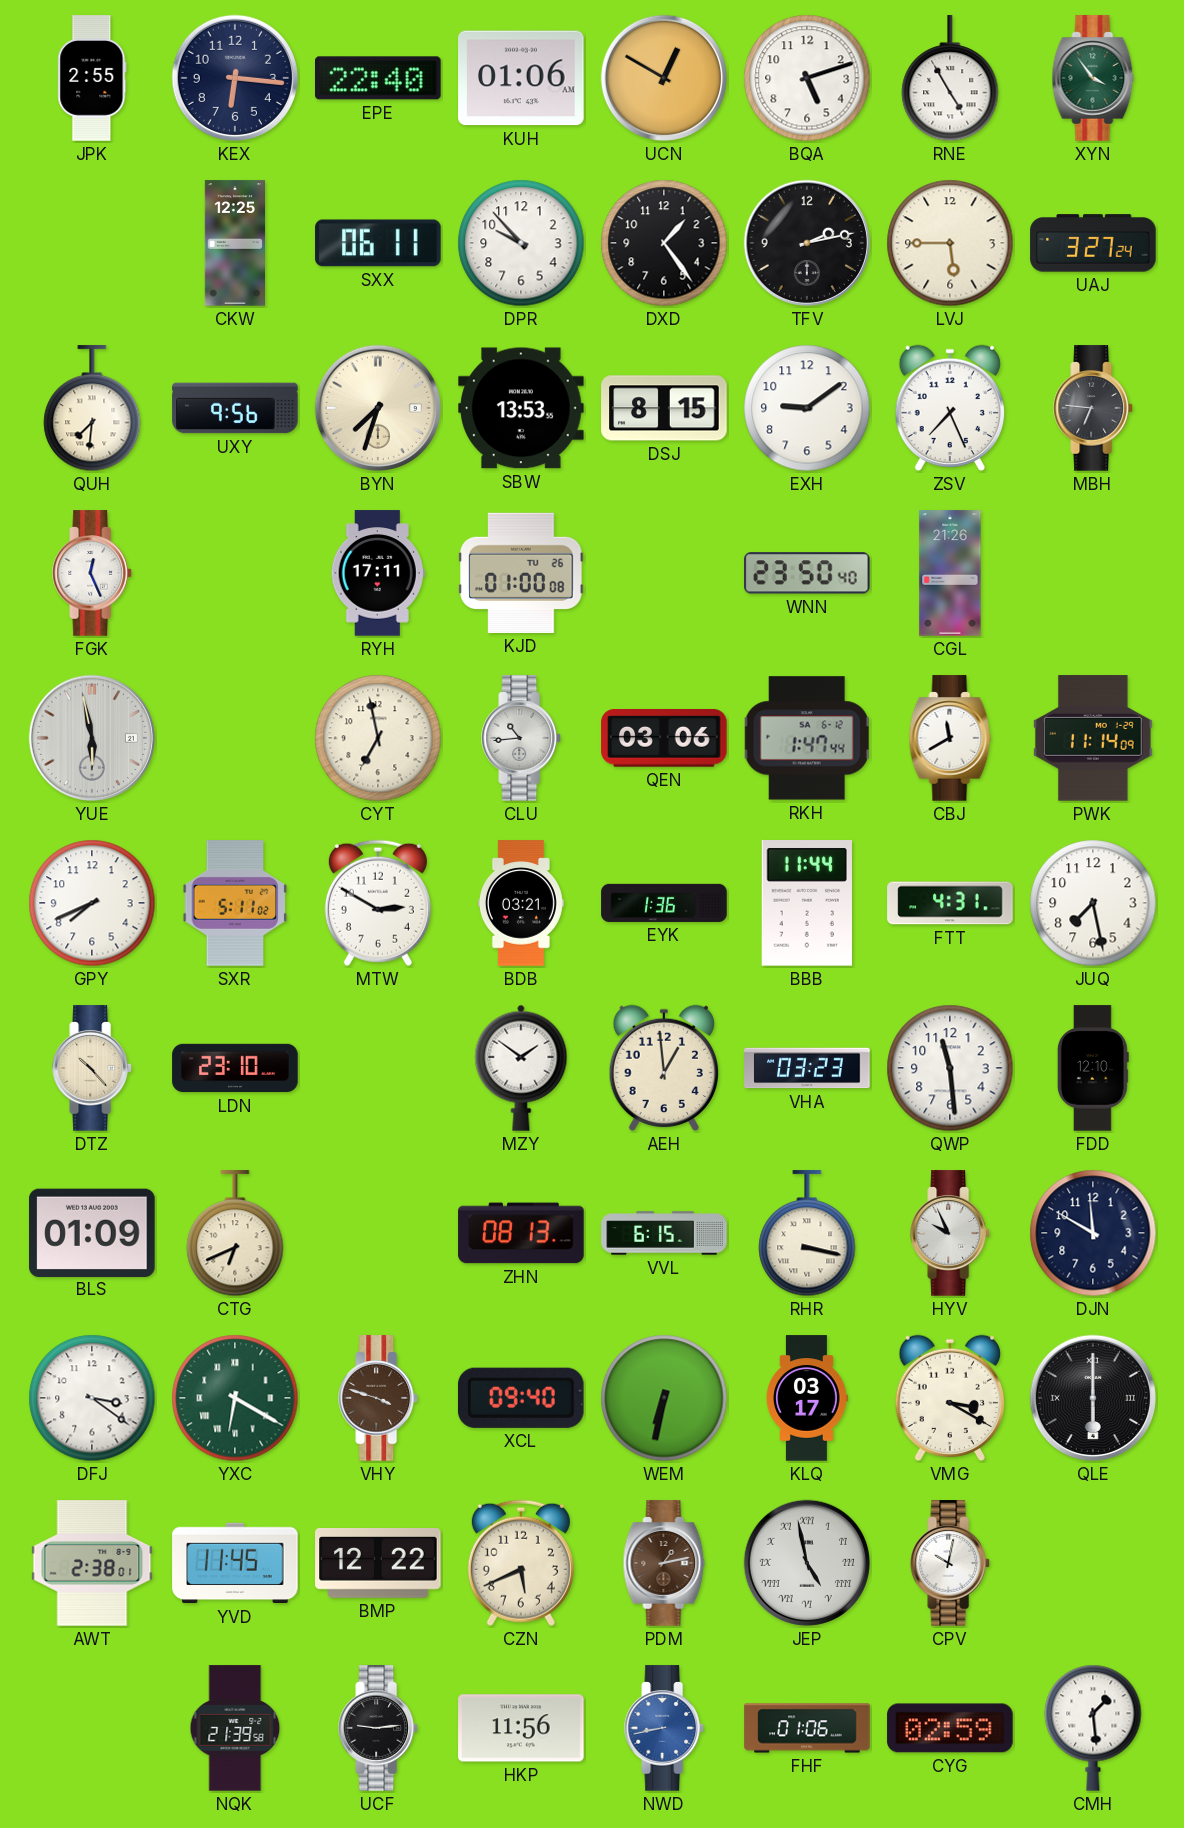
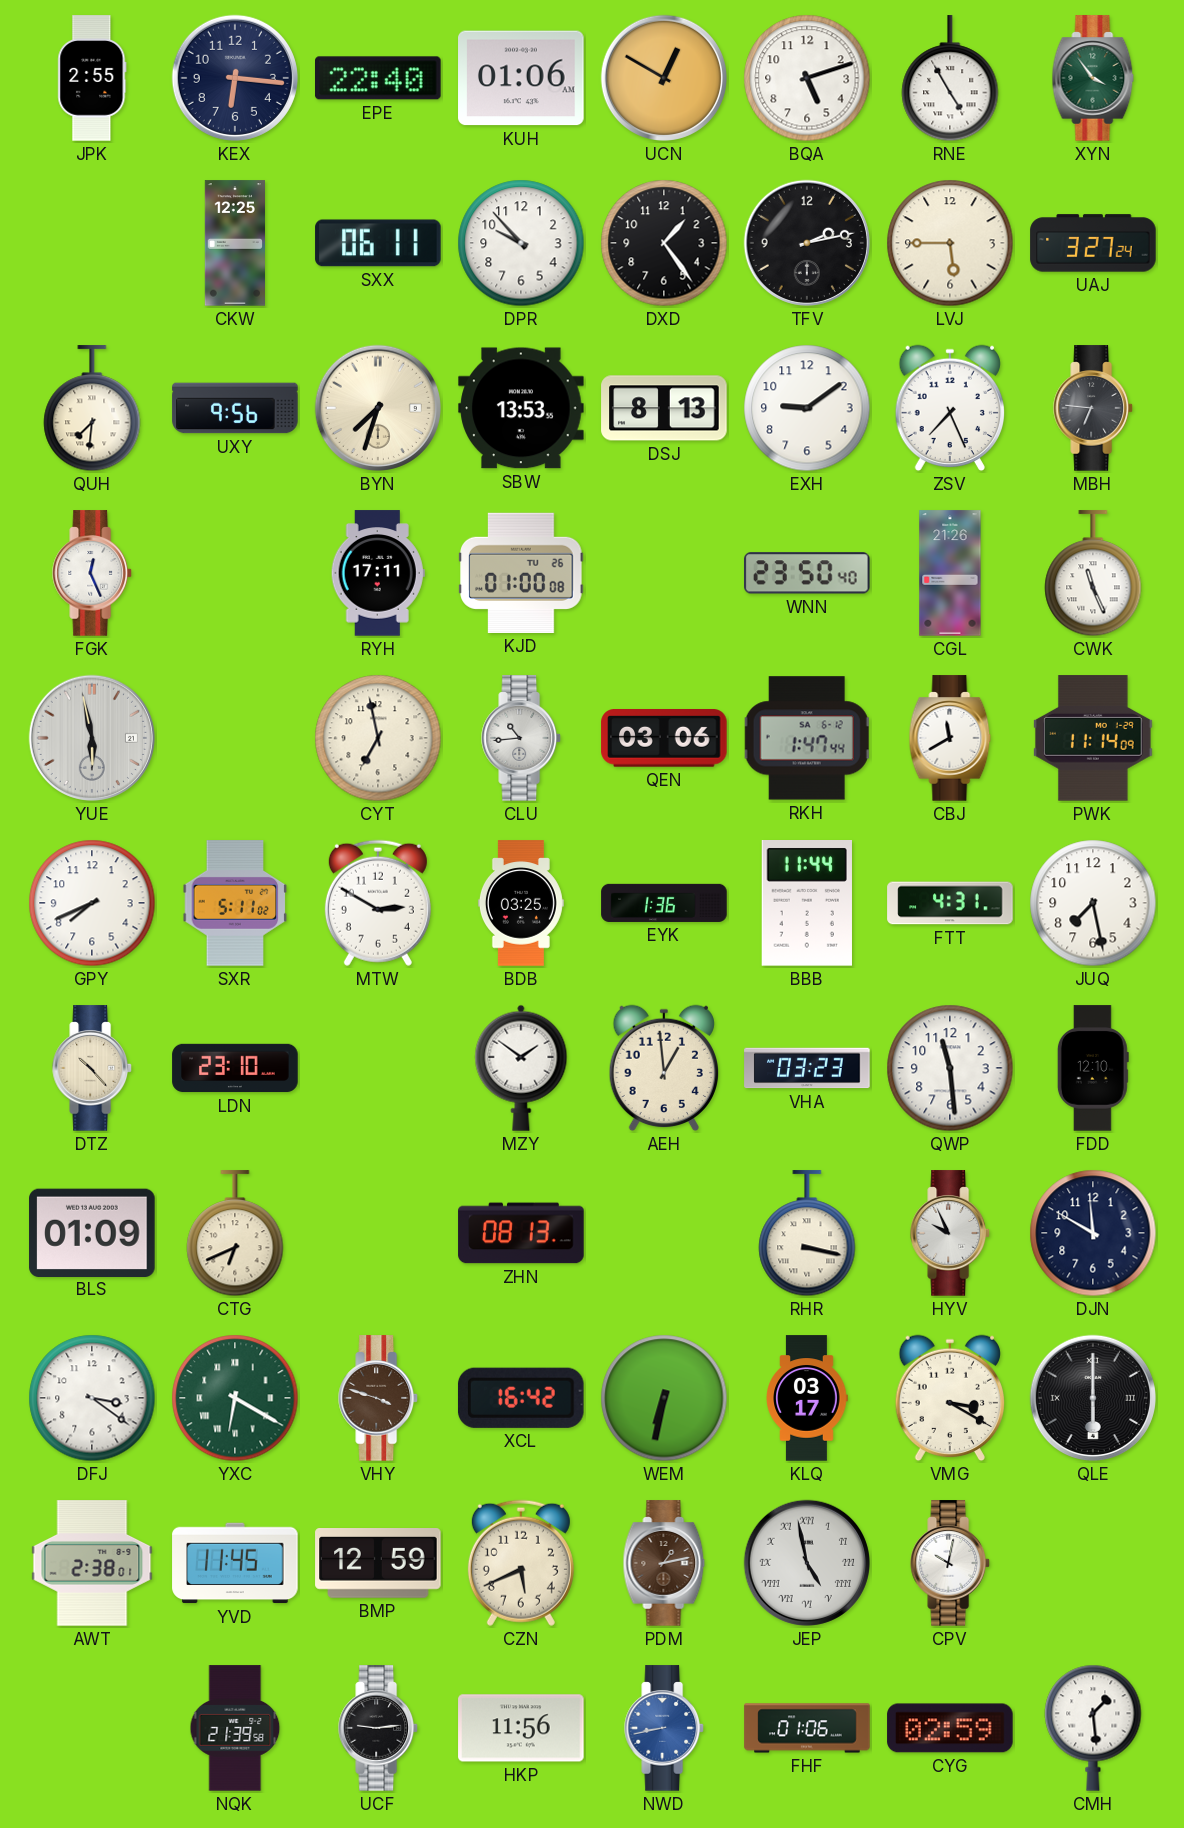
DSJ: 8:15 -> 8:13
CWK: none -> 11:26
BDB: 03:21 -> 03:25
VVL: 6:15 -> none
XCL: 09:40 -> 16:42
BMP: 12:22 -> 12:59
